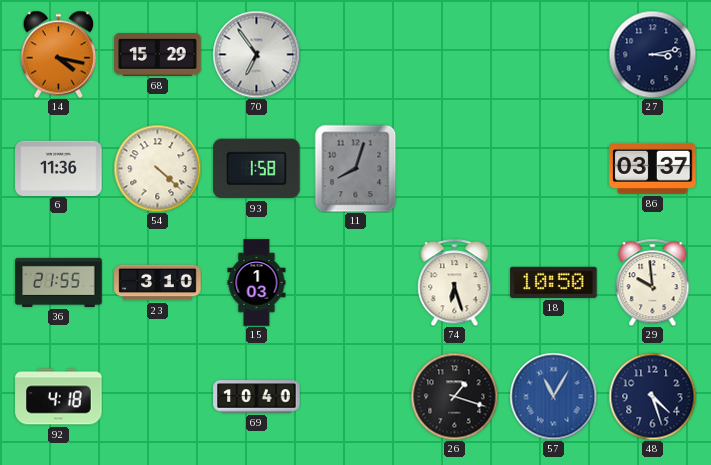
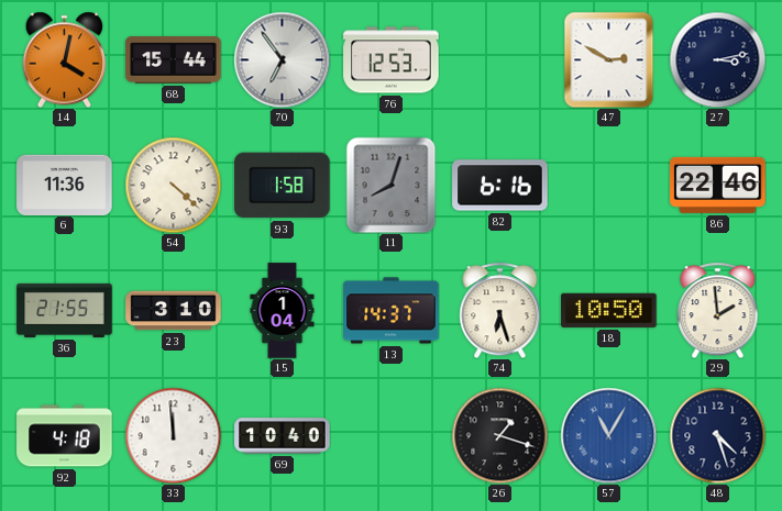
14: 4:17 -> 4:02
68: 15:29 -> 15:44
76: none -> 12:53
47: none -> 2:50
82: none -> 6:16
86: 03:37 -> 22:46
15: 1:03 -> 1:04
13: none -> 14:37
29: 9:59 -> 1:59
33: none -> 11:59
